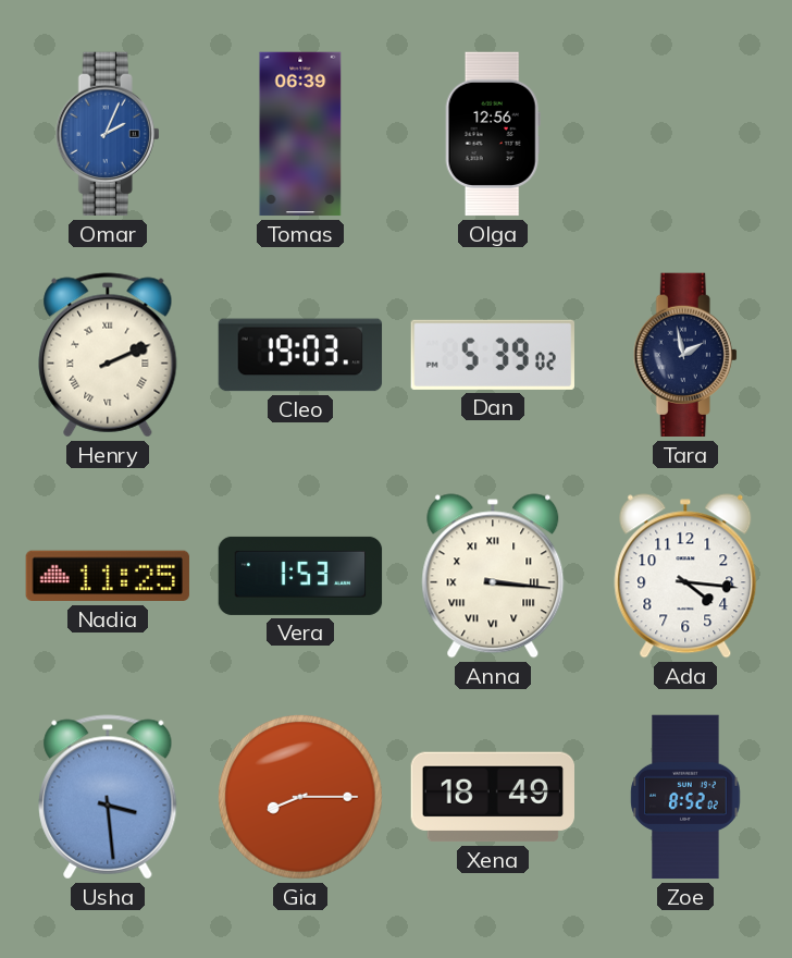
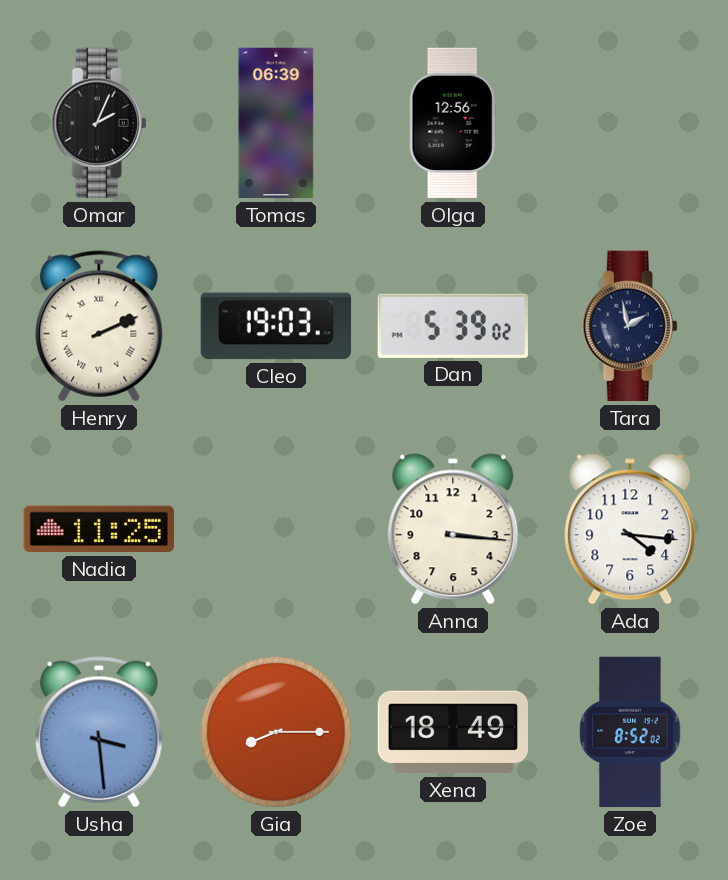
Omar dial: blue -> black
Vera: 1:53 -> none
Anna numerals: Roman -> Arabic
